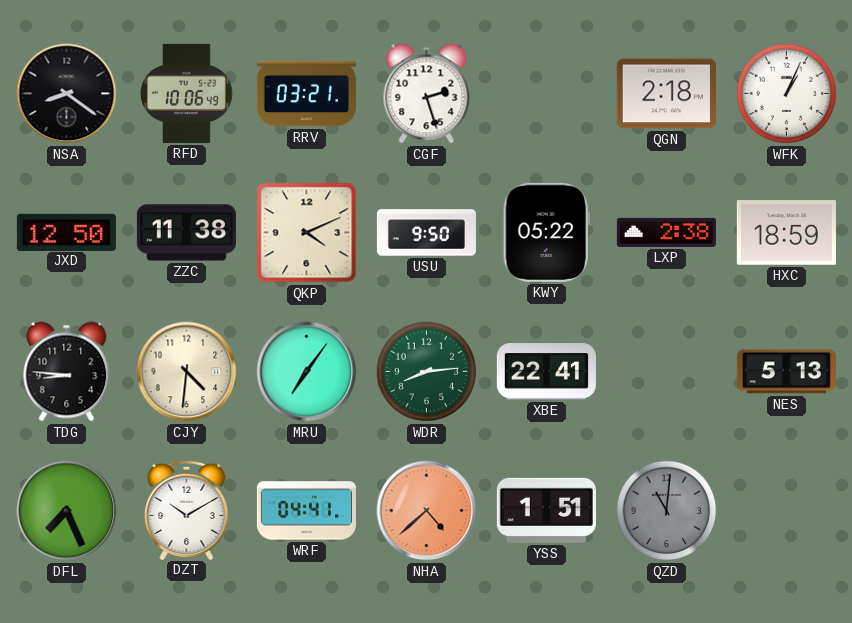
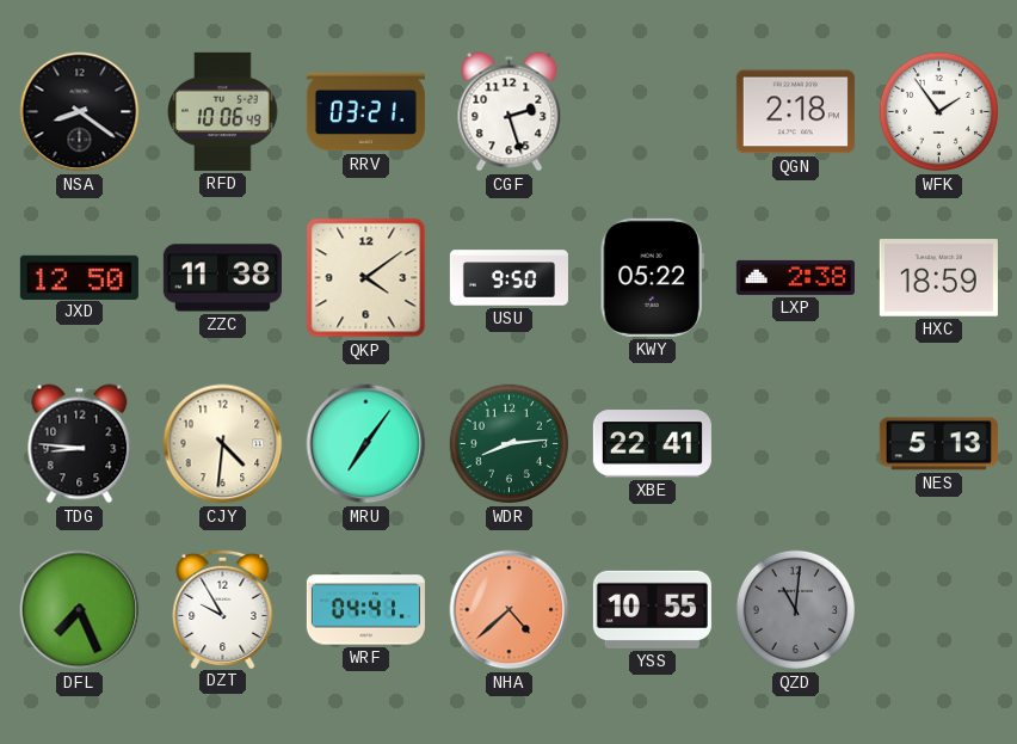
WFK: 1:04 -> 1:54
QKP: 4:11 -> 4:09
DZT: 10:10 -> 9:55
YSS: 1:51 -> 10:55
